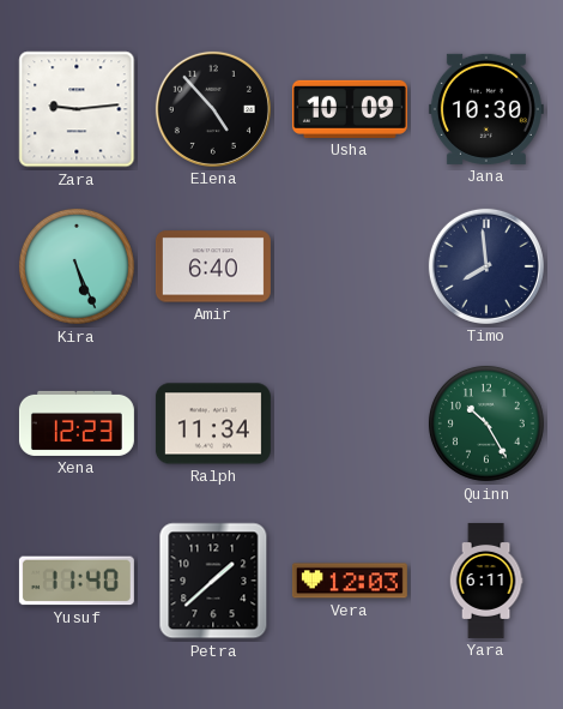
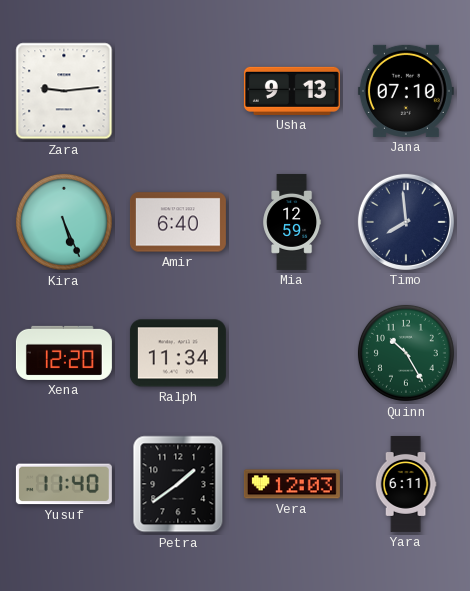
Elena: 4:53 -> none
Usha: 10:09 -> 9:13
Jana: 10:30 -> 07:10
Mia: none -> 12:59
Xena: 12:23 -> 12:20
Petra: 1:38 -> 1:39
